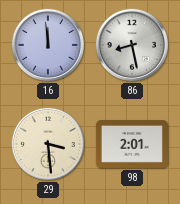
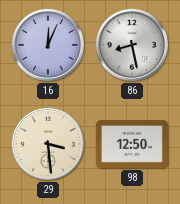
16: 11:59 -> 12:04
98: 2:01 -> 12:50
